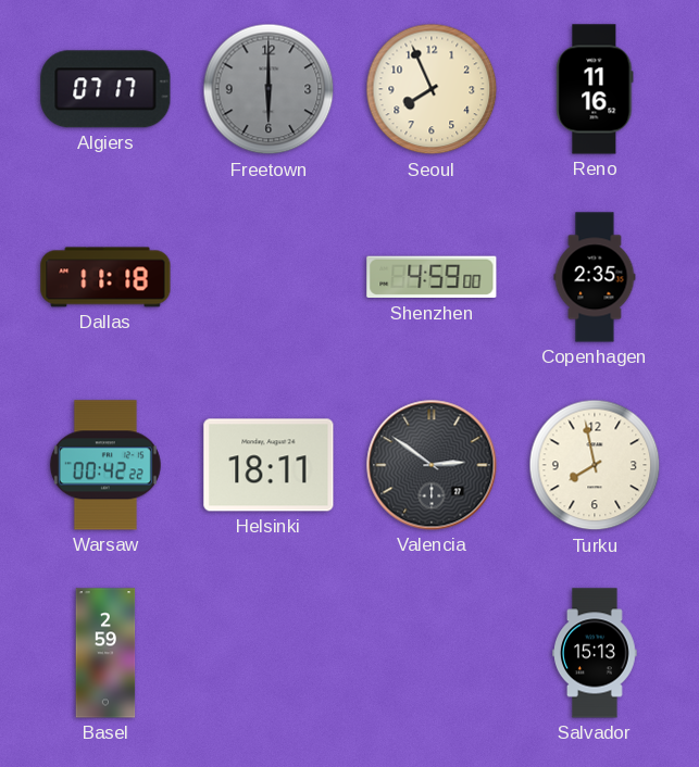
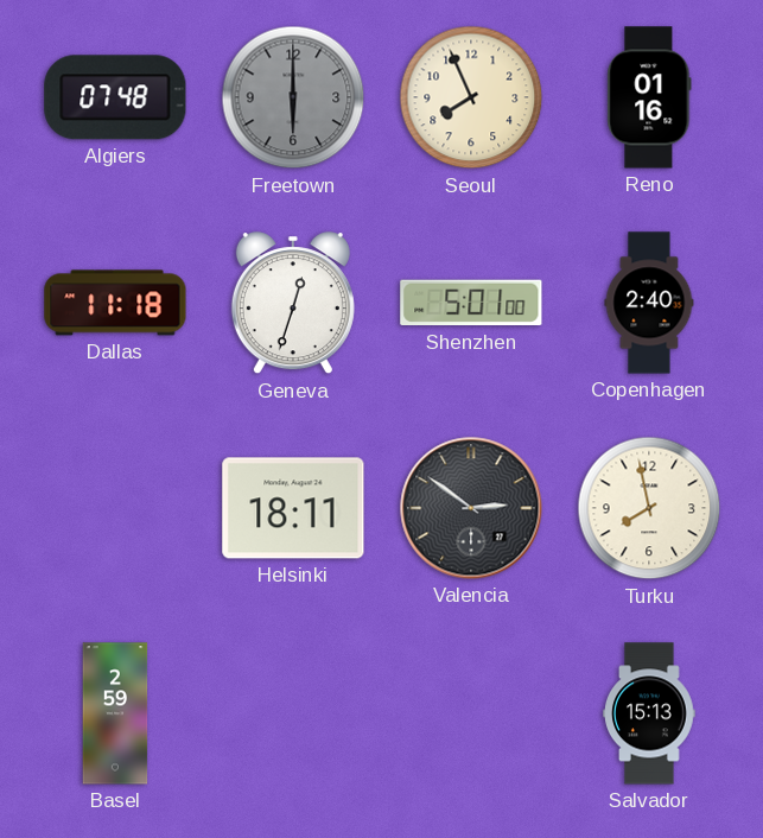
Algiers: 07:17 -> 07:48
Reno: 11:16 -> 01:16
Geneva: none -> 12:33
Shenzhen: 4:59 -> 5:01
Copenhagen: 2:35 -> 2:40
Warsaw: 00:42 -> none
